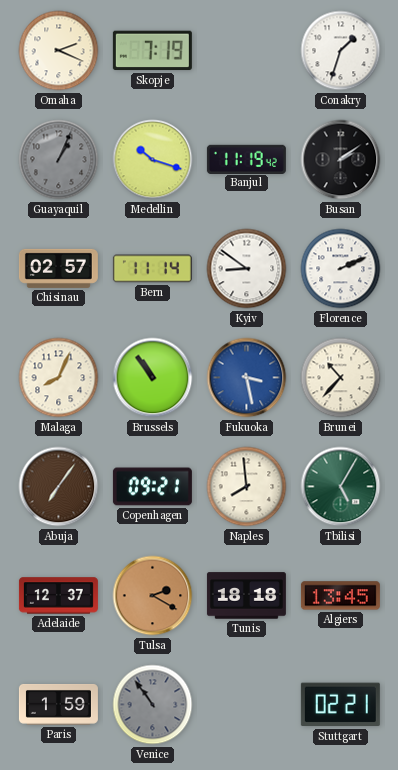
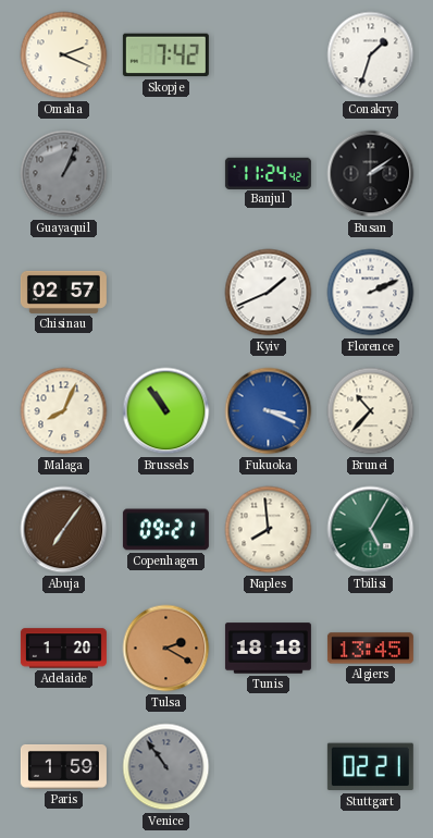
Skopje: 7:19 -> 7:42
Medellin: 10:18 -> none
Banjul: 11:19 -> 11:24
Bern: 11:14 -> none
Kyiv: 8:51 -> 1:41
Fukuoka: 3:28 -> 3:19
Adelaide: 12:37 -> 1:20
